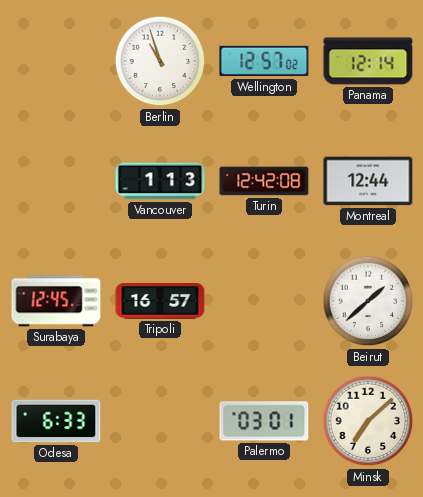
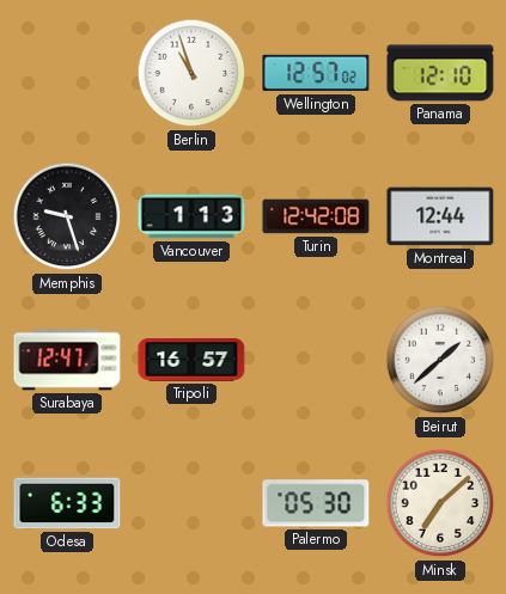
Panama: 12:14 -> 12:10
Memphis: none -> 9:27
Surabaya: 12:45 -> 12:47
Palermo: 03:01 -> 05:30
